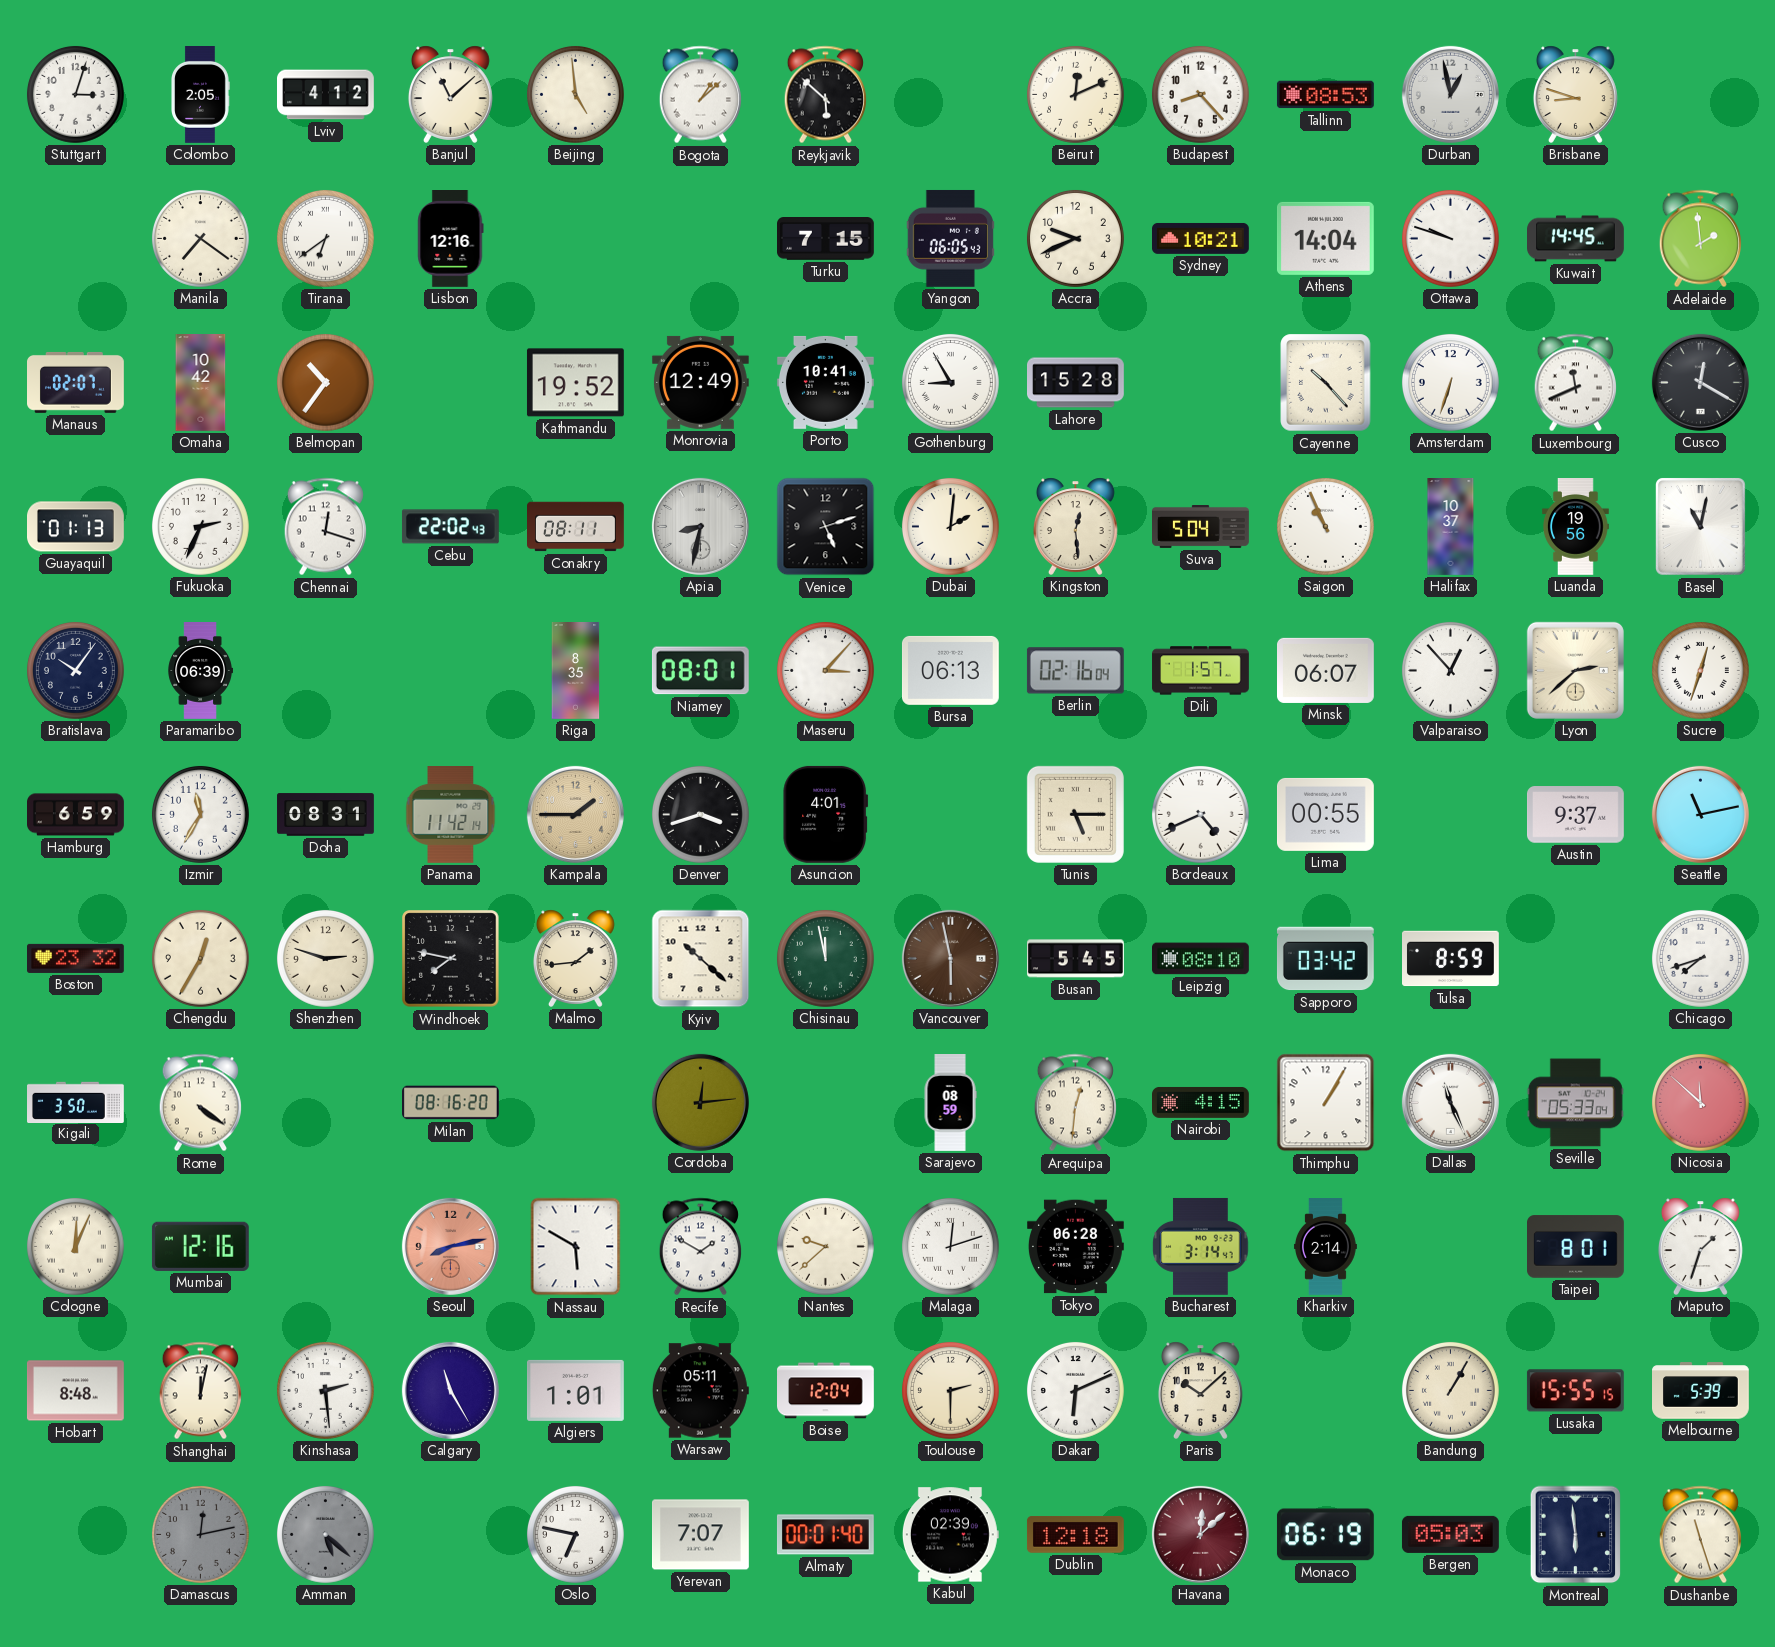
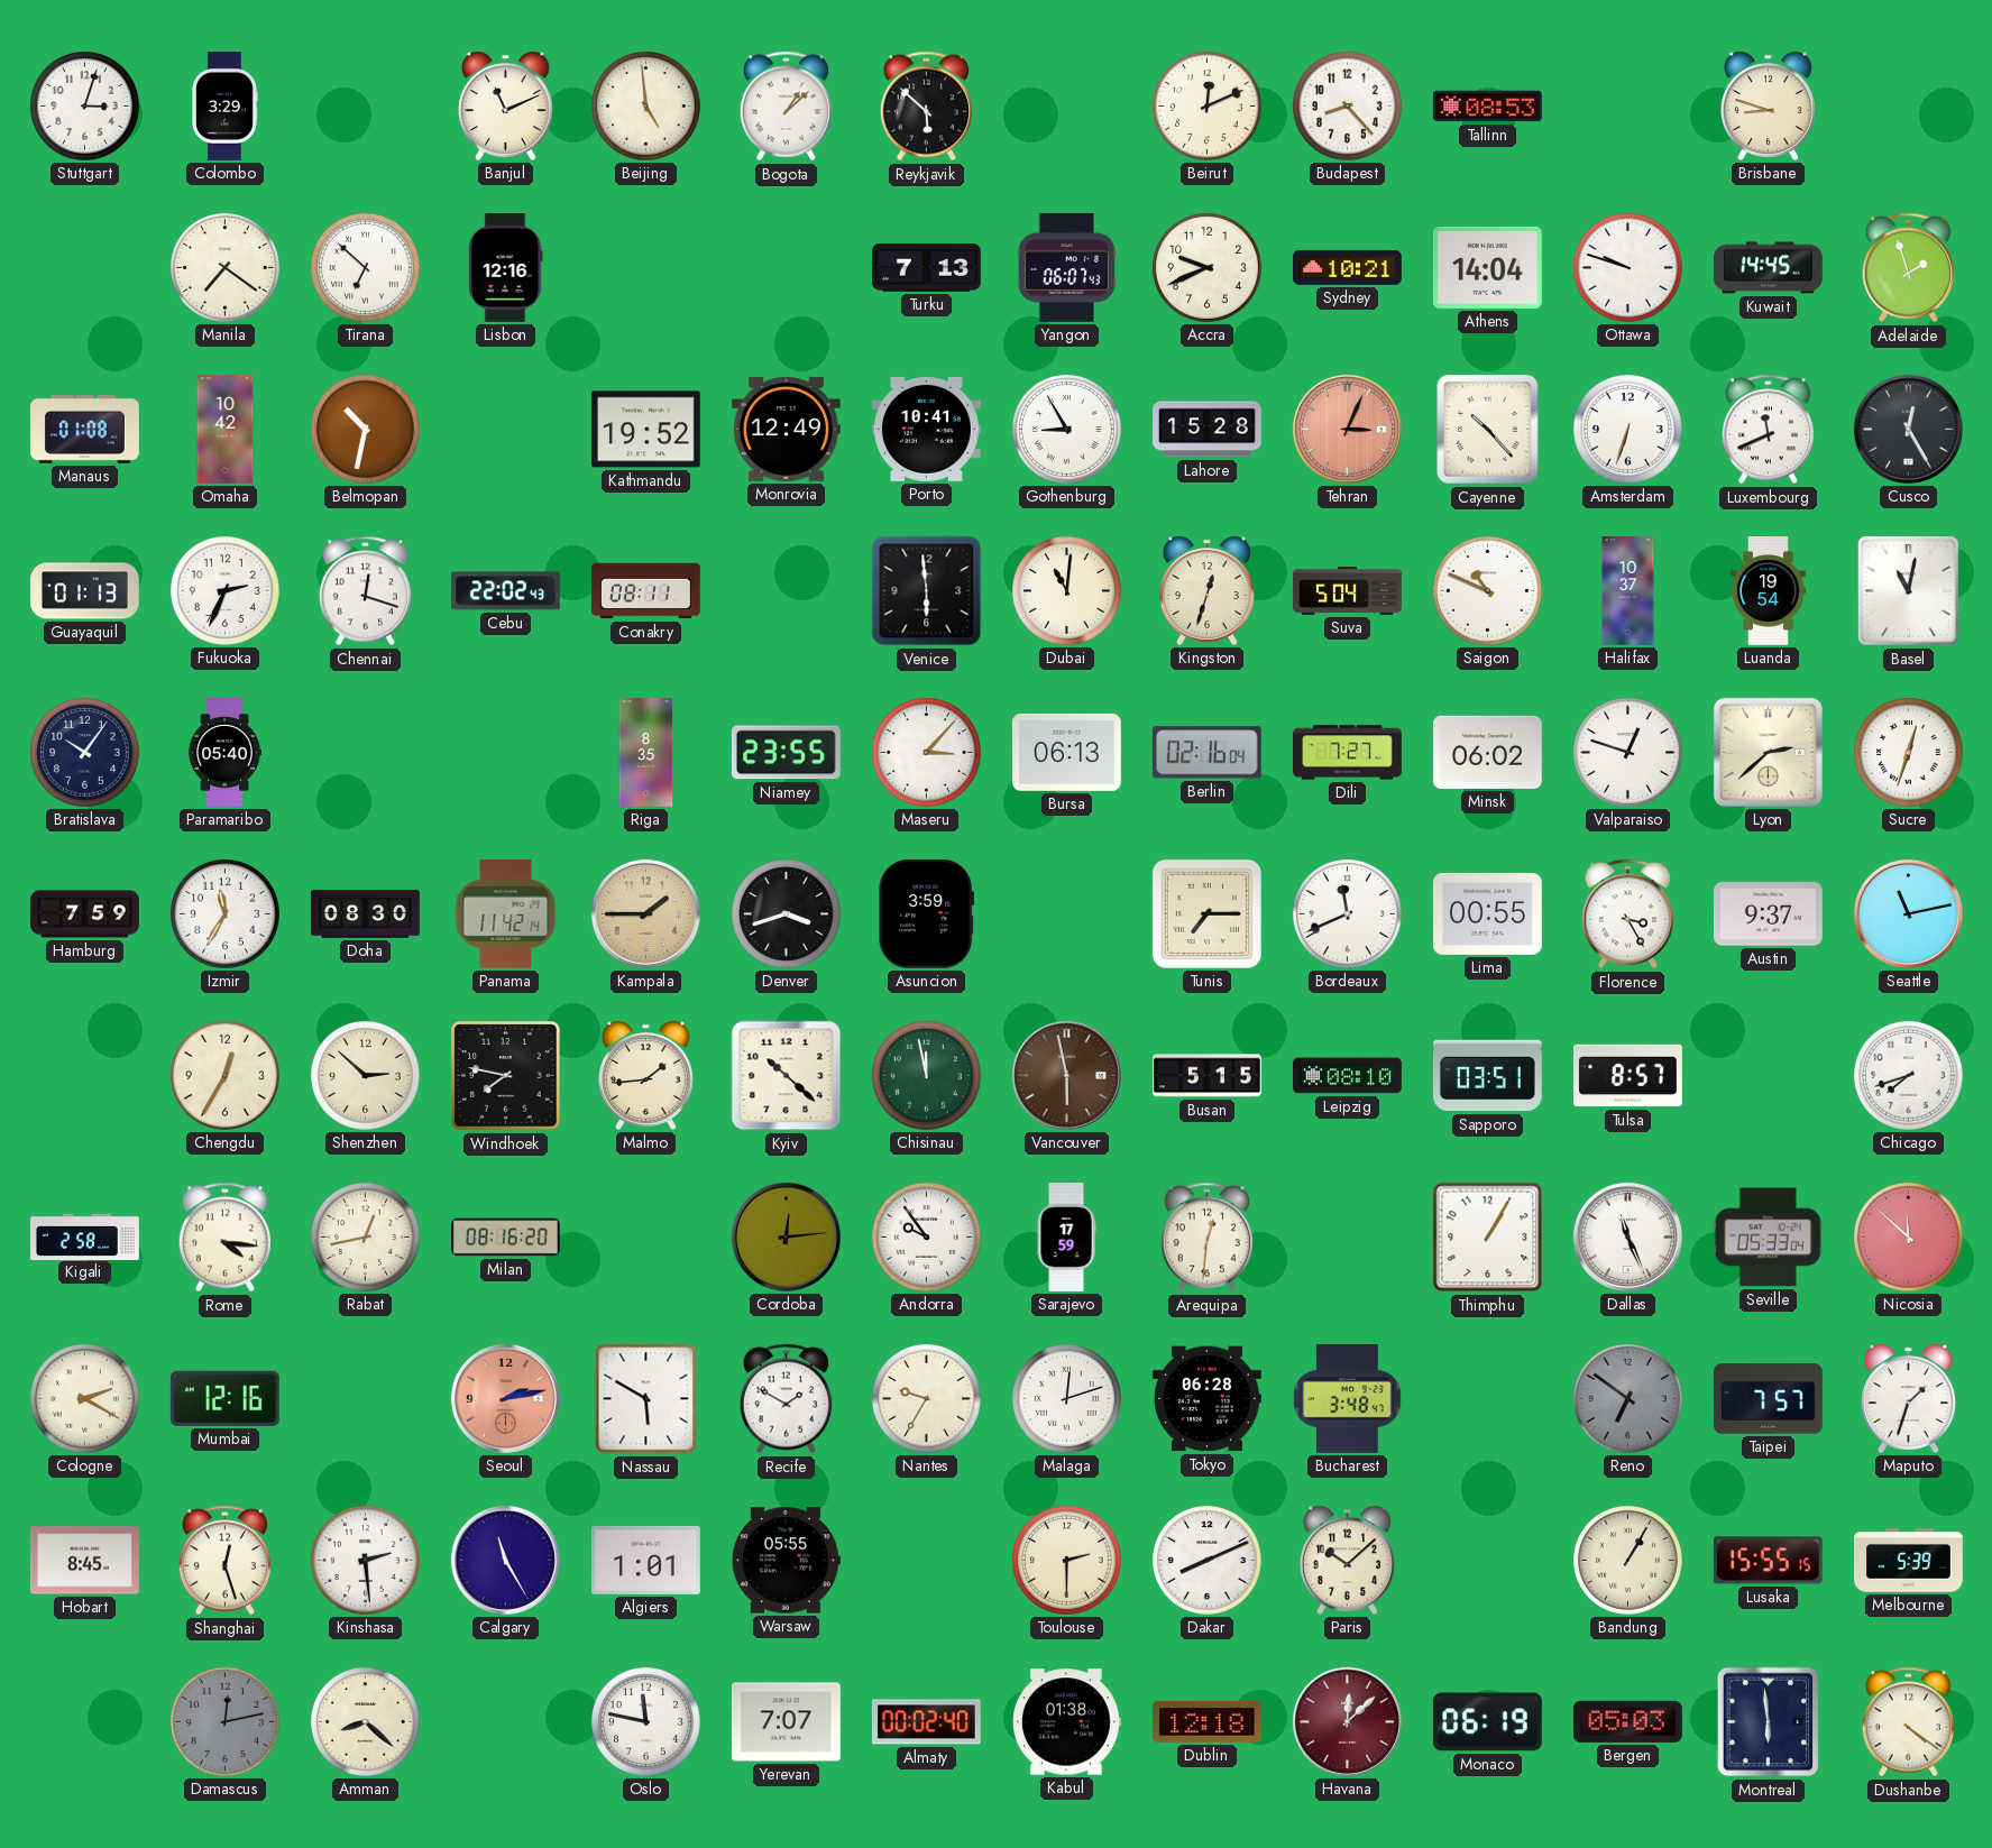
Colombo: 2:05 -> 3:29
Lviv: 4:12 -> none
Banjul: 11:08 -> 11:11
Durban: 12:58 -> none
Tirana: 6:39 -> 6:52
Turku: 7:15 -> 7:13
Yangon: 06:05 -> 06:07
Adelaide: 1:59 -> 1:57
Manaus: 02:07 -> 01:08
Belmopan: 10:36 -> 10:32
Tehran: none -> 3:04
Cusco: 12:20 -> 12:25
Apia: 8:32 -> none
Venice: 5:12 -> 5:59
Dubai: 2:01 -> 11:01
Kingston: 12:29 -> 12:33
Saigon: 10:56 -> 10:49
Luanda: 19:56 -> 19:54
Paramaribo: 06:39 -> 05:40
Niamey: 08:01 -> 23:55
Dili: 1:57 -> 7:27
Minsk: 06:07 -> 06:02
Valparaiso: 12:53 -> 12:48
Hamburg: 6:59 -> 7:59
Doha: 08:31 -> 08:30
Asuncion: 4:01 -> 3:59
Tunis: 5:15 -> 7:15
Bordeaux: 4:41 -> 11:41
Florence: none -> 3:25
Boston: 23:32 -> none
Shenzhen: 2:48 -> 2:52
Busan: 5:45 -> 5:15
Sapporo: 03:42 -> 03:51
Tulsa: 8:59 -> 8:57
Kigali: 3:50 -> 2:58
Rome: 4:21 -> 4:16
Rabat: none -> 12:43
Andorra: none -> 9:54
Sarajevo: 08:59 -> 17:59
Nairobi: 4:15 -> none
Cologne: 12:04 -> 2:20
Seoul: 8:13 -> 2:13
Nantes: 9:38 -> 9:35
Bucharest: 3:14 -> 3:48
Kharkiv: 2:14 -> none
Reno: none -> 6:51
Taipei: 8:01 -> 7:57
Hobart: 8:48 -> 8:45
Shanghai: 12:02 -> 12:27
Warsaw: 05:11 -> 05:55
Boise: 12:04 -> none
Dakar: 6:11 -> 8:11
Amman: 5:22 -> 8:22
Amman dial: grey -> cream
Oslo: 6:47 -> 11:47
Almaty: 00:01 -> 00:02
Kabul: 02:39 -> 01:38
Dushanbe: 11:27 -> 4:21
